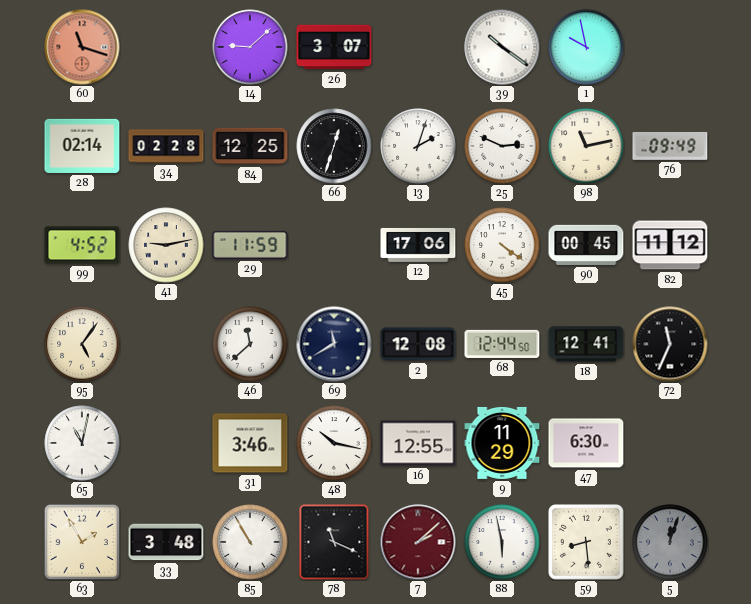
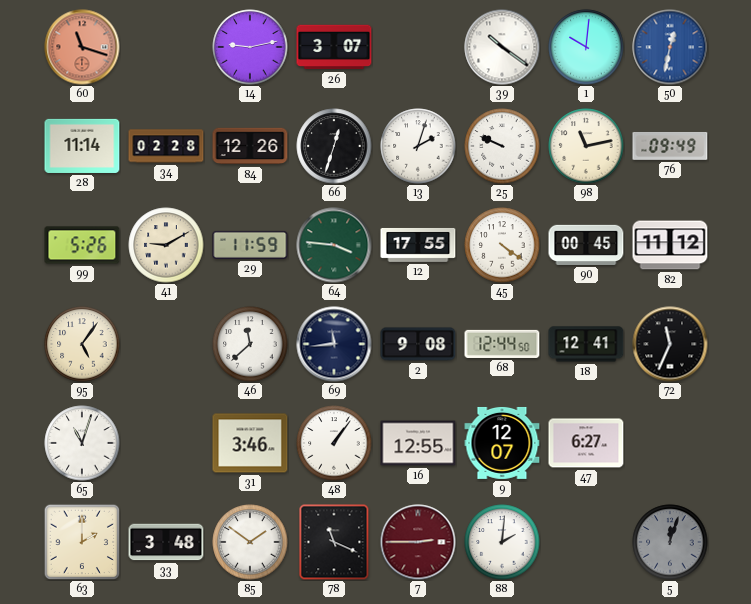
14: 9:08 -> 9:13
1: 9:58 -> 10:01
50: none -> 12:32
28: 02:14 -> 11:14
84: 12:25 -> 12:26
25: 2:49 -> 9:49
99: 4:52 -> 5:26
41: 9:13 -> 9:10
64: none -> 3:46
12: 17:06 -> 17:55
69: 11:40 -> 11:44
2: 12:08 -> 9:08
65: 11:02 -> 11:03
48: 10:17 -> 1:06
9: 11:29 -> 12:07
47: 6:30 -> 6:27
63: 1:55 -> 2:00
85: 10:55 -> 1:51
7: 2:08 -> 2:45
88: 5:58 -> 2:01
59: 8:29 -> none
